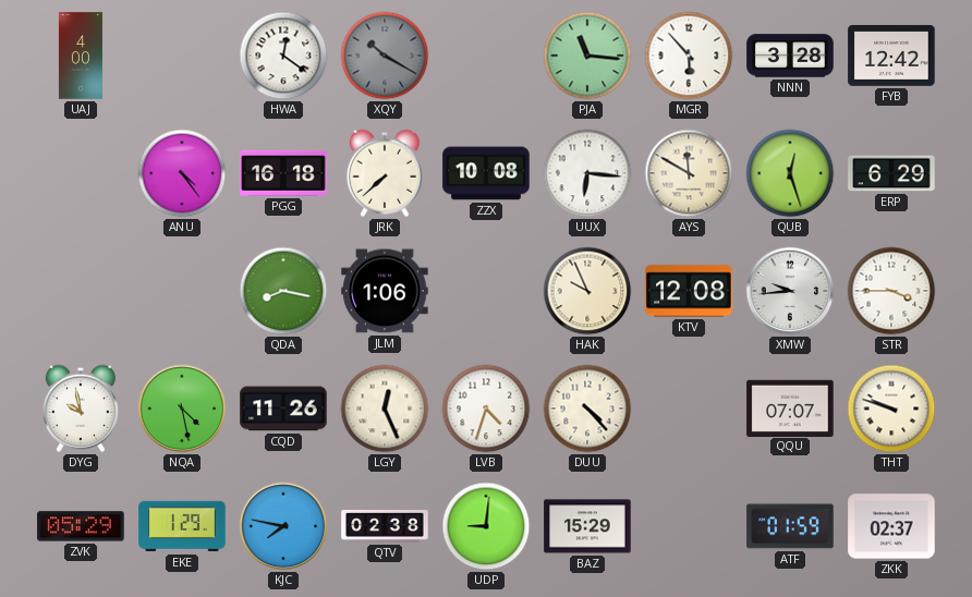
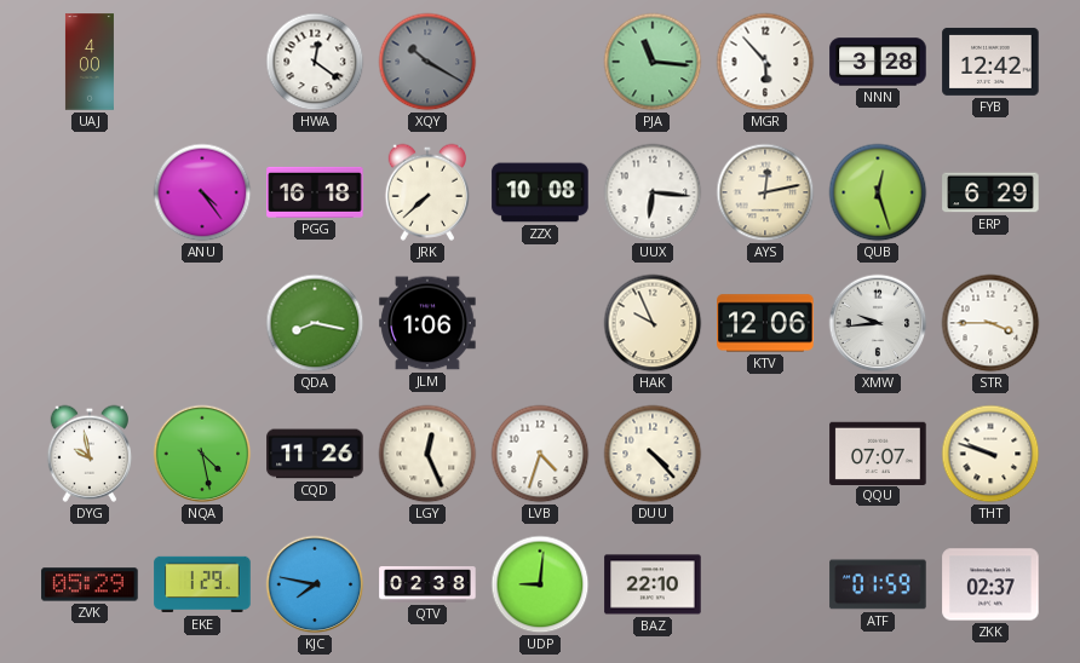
AYS: 11:50 -> 12:13
KTV: 12:08 -> 12:06
BAZ: 15:29 -> 22:10
